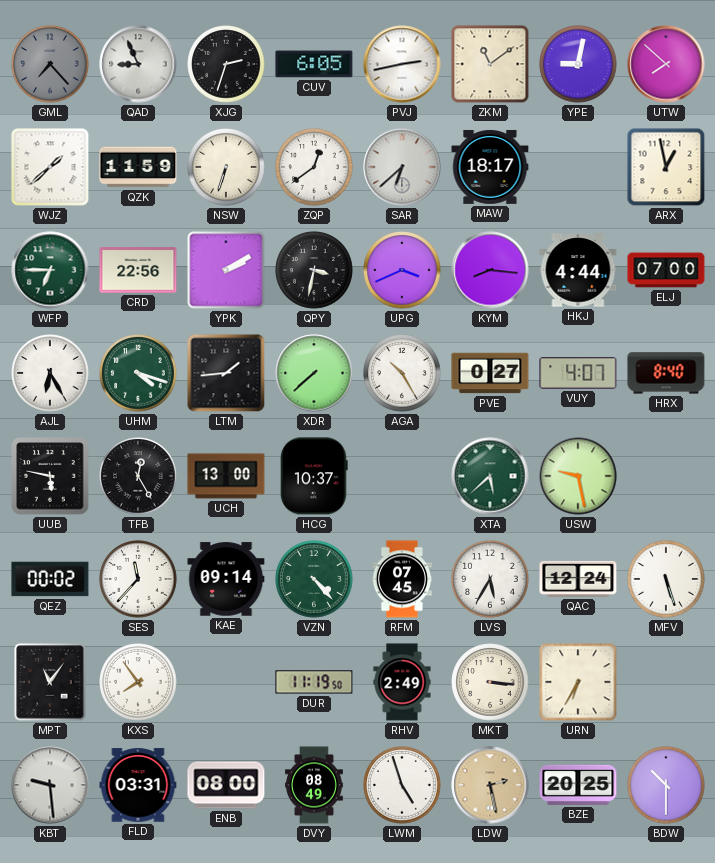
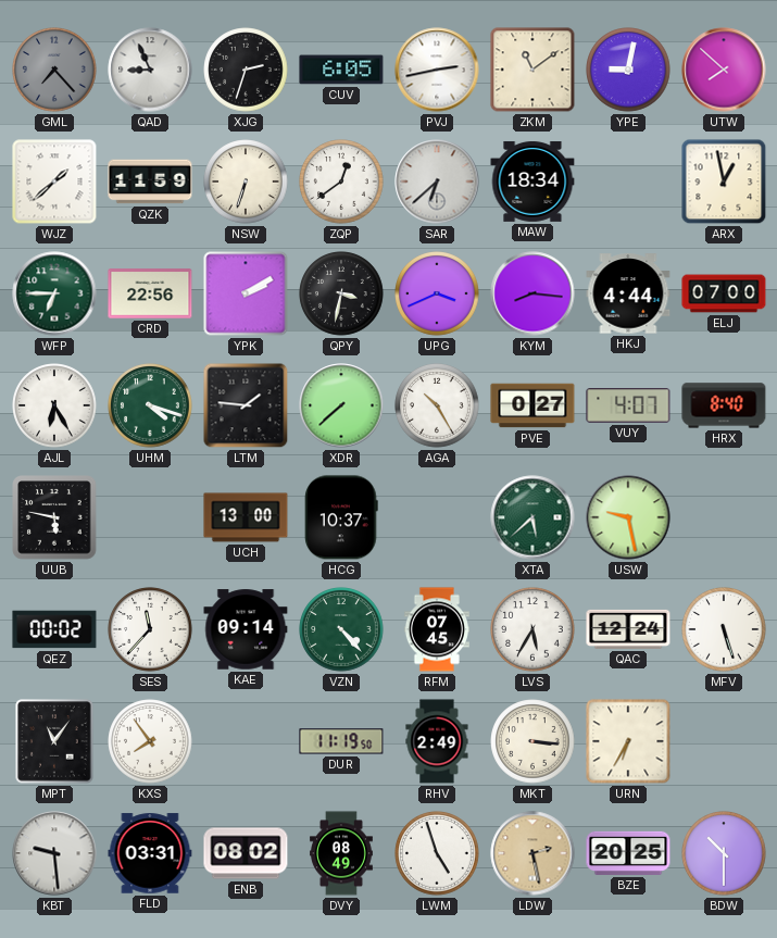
MAW: 18:17 -> 18:34
LTM: 1:44 -> 1:46
TFB: 12:25 -> none
ENB: 08:00 -> 08:02
